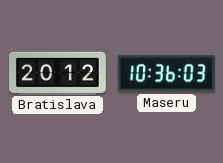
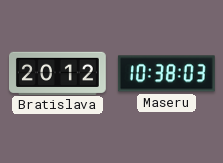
Maseru: 10:36 -> 10:38
